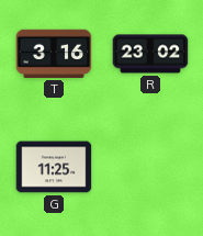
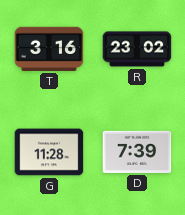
G: 11:25 -> 11:28
D: none -> 7:39
